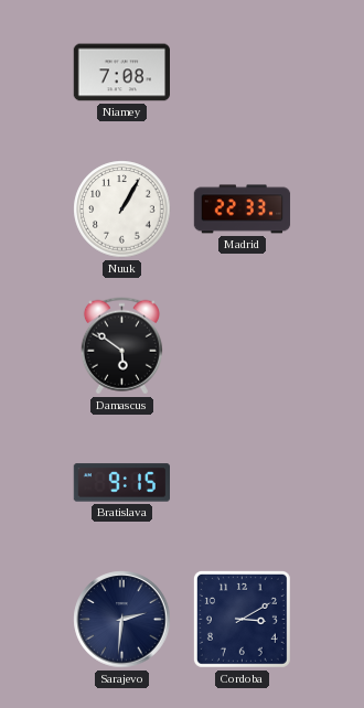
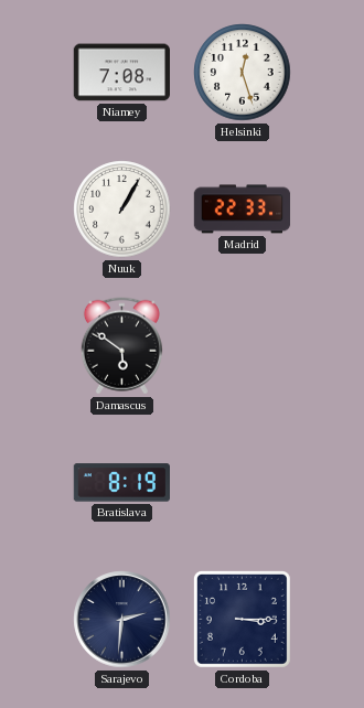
Helsinki: none -> 12:27
Bratislava: 9:15 -> 8:19
Cordoba: 3:10 -> 3:15
